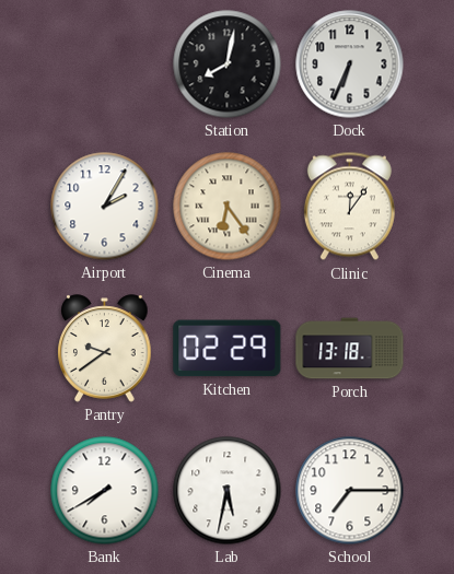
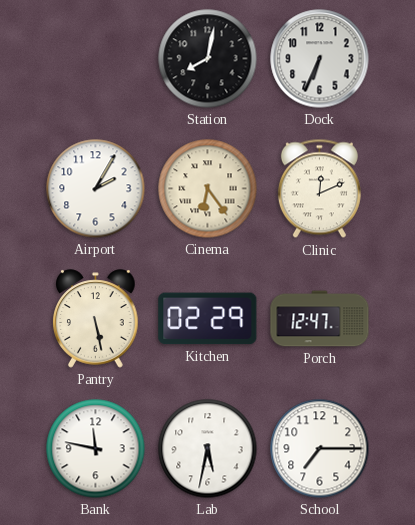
Clinic: 12:06 -> 12:11
Pantry: 9:39 -> 5:28
Porch: 13:18 -> 12:47
Bank: 7:40 -> 11:47
